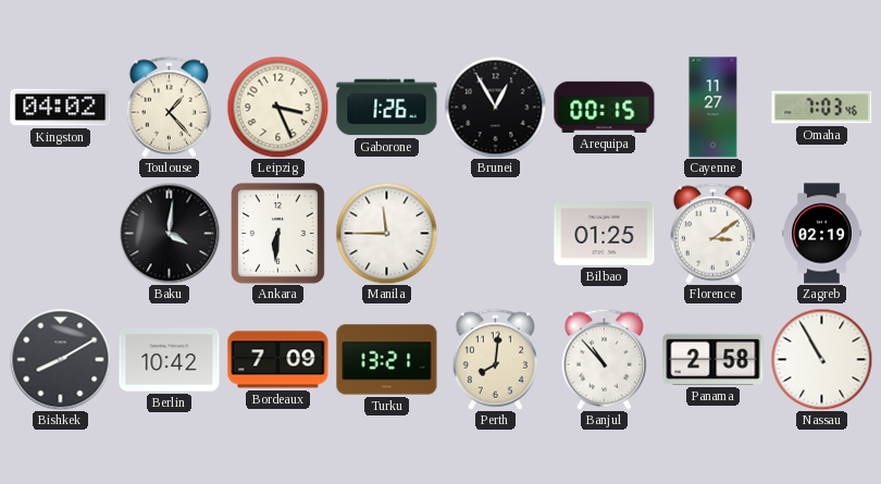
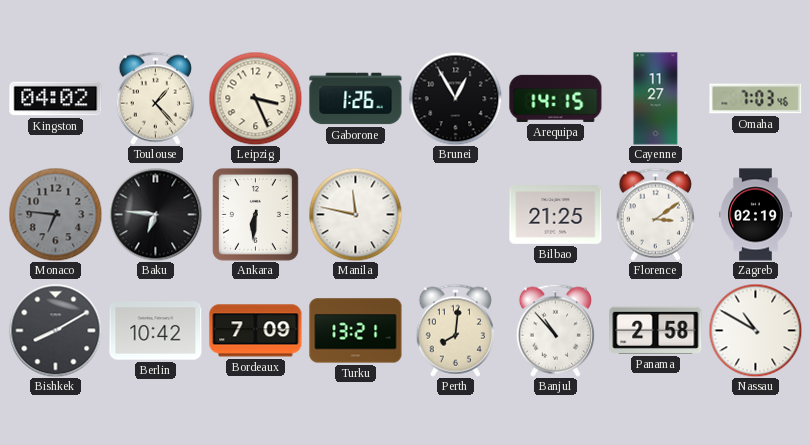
Arequipa: 00:15 -> 14:15
Monaco: none -> 6:46
Baku: 4:01 -> 6:46
Manila: 11:45 -> 11:47
Bilbao: 01:25 -> 21:25
Nassau: 10:55 -> 10:50
